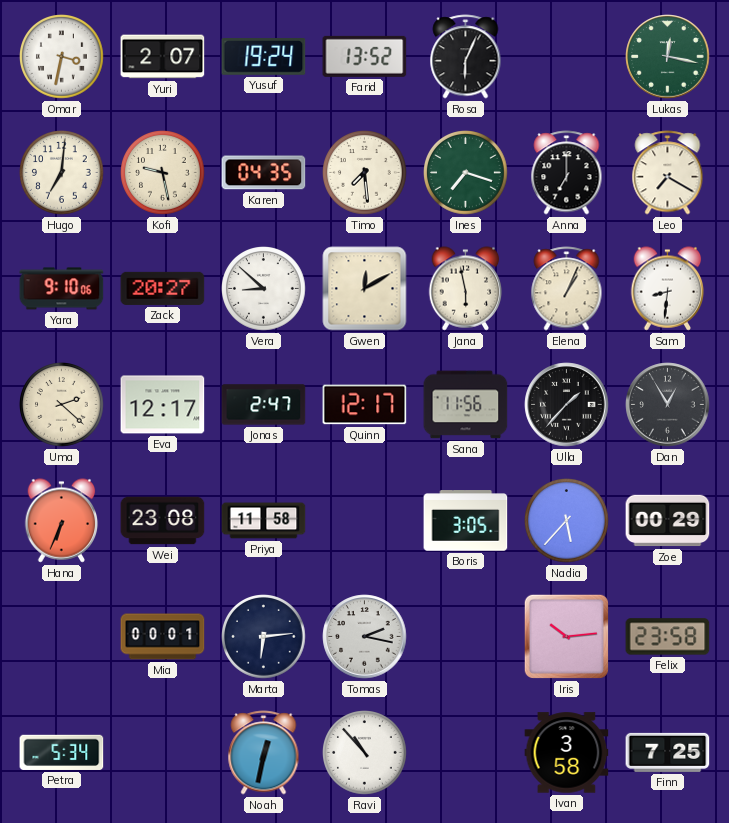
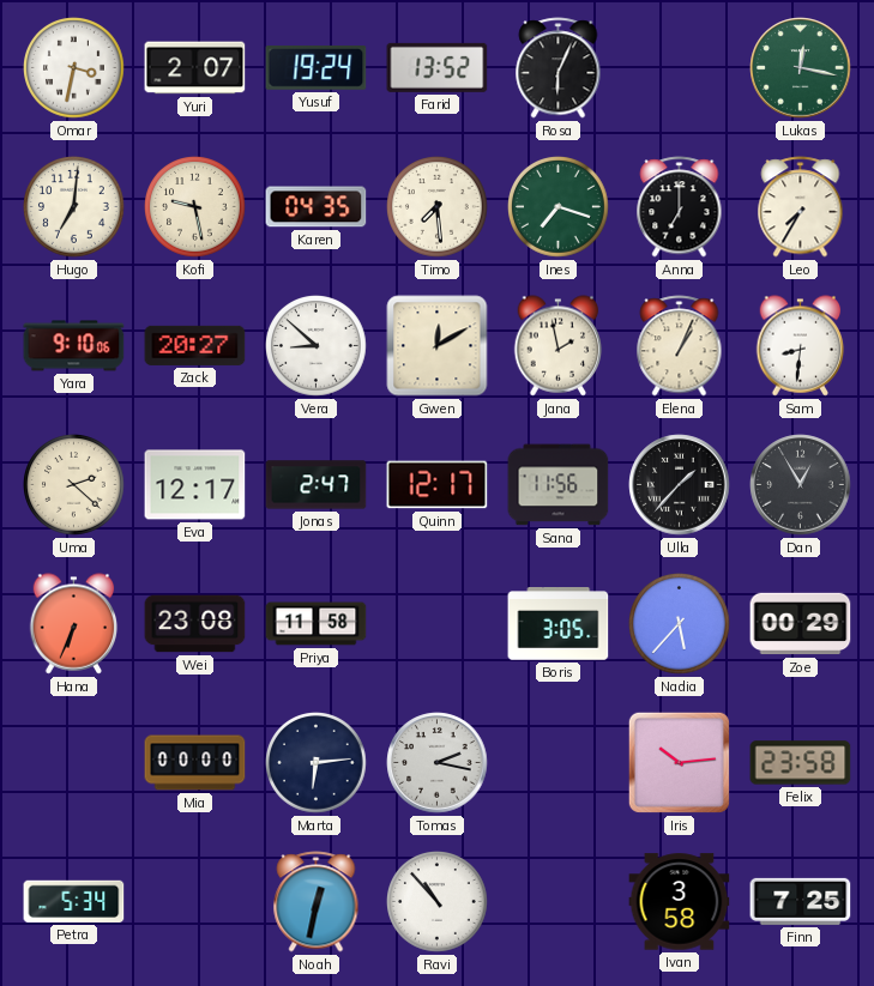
Leo: 7:20 -> 7:35
Jana: 5:58 -> 1:58
Mia: 00:01 -> 00:00
